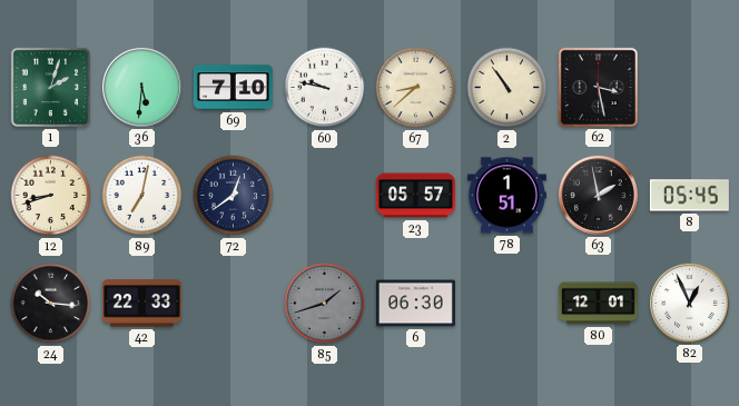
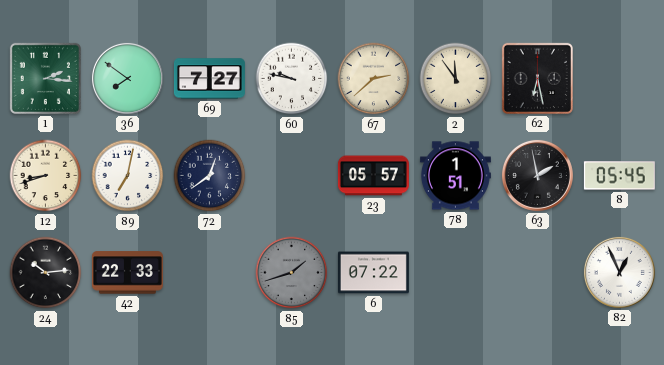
1: 2:03 -> 2:16
36: 5:31 -> 7:51
69: 7:10 -> 7:27
67: 8:38 -> 2:38
2: 10:54 -> 11:54
62: 3:28 -> 6:28
24: 10:16 -> 10:14
6: 06:30 -> 07:22
80: 12:01 -> none
